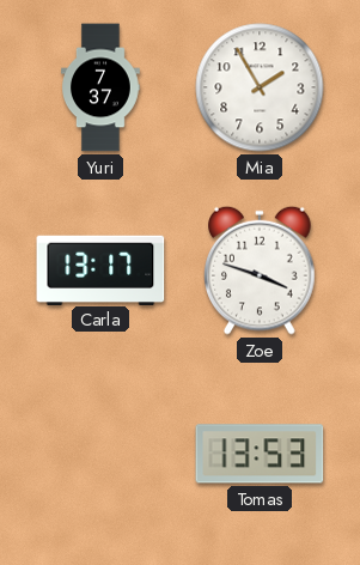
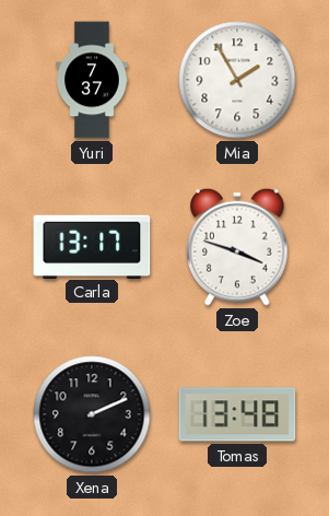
Xena: none -> 2:11
Tomas: 13:53 -> 13:48
